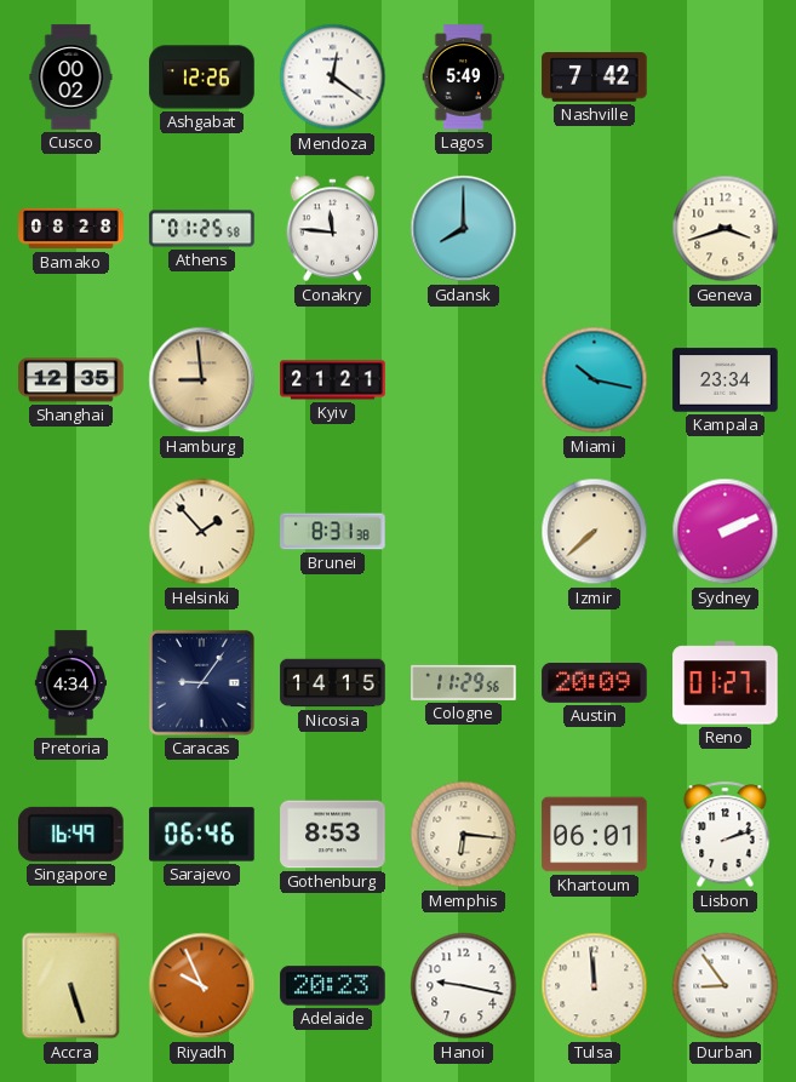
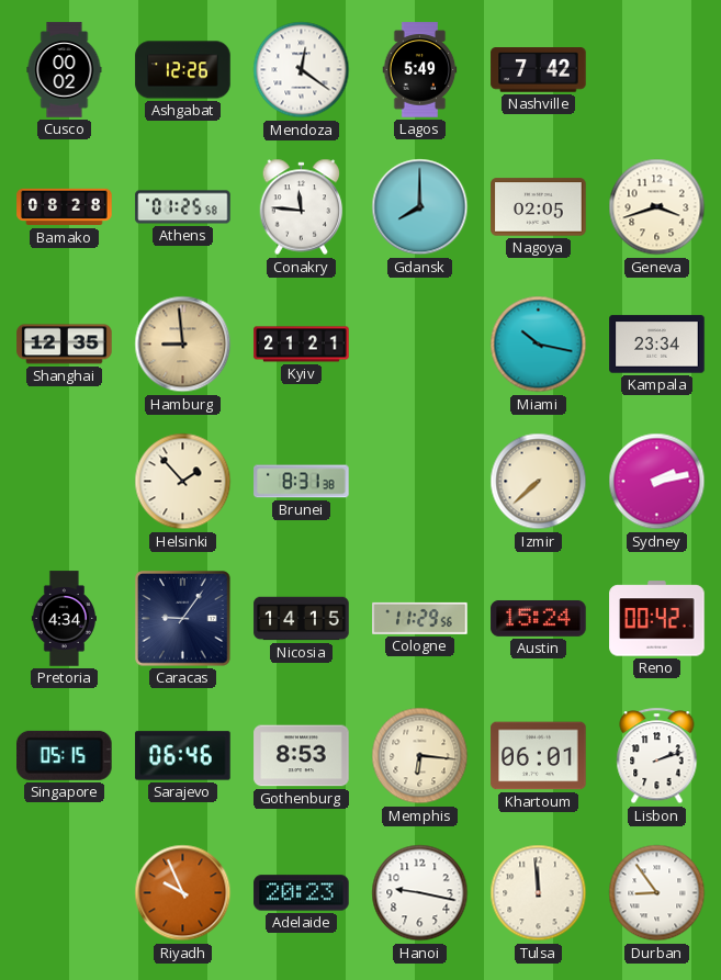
Nagoya: none -> 02:05
Sydney: 2:11 -> 2:13
Austin: 20:09 -> 15:24
Reno: 01:27 -> 00:42
Singapore: 16:49 -> 05:15
Accra: 5:27 -> none
